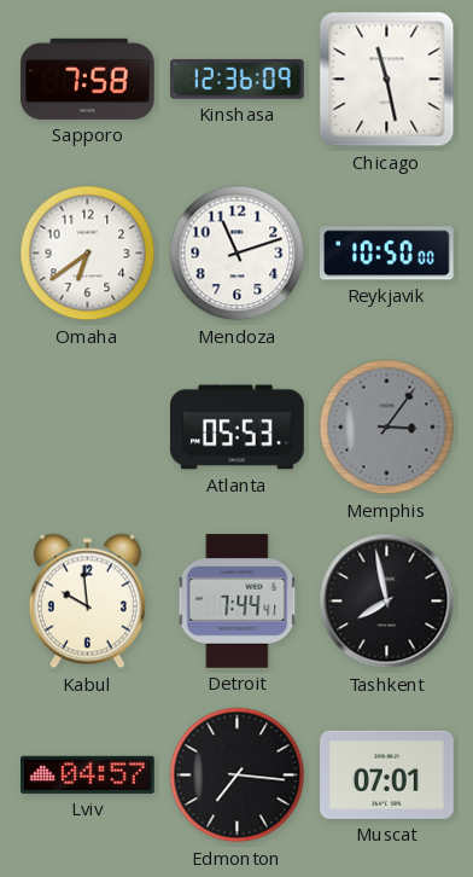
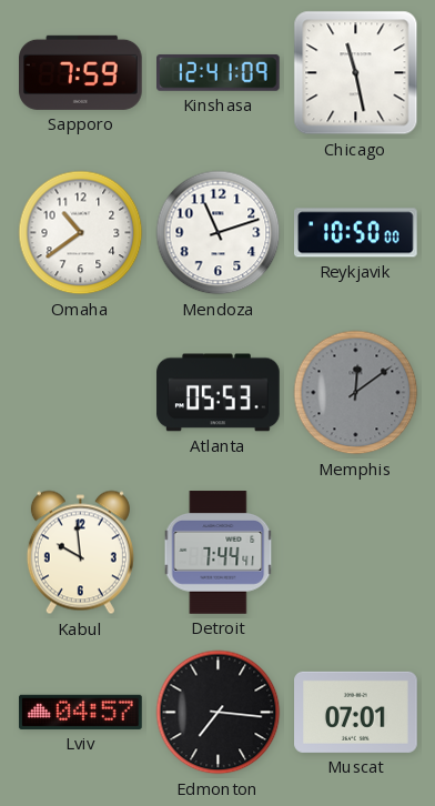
Sapporo: 7:58 -> 7:59
Kinshasa: 12:36 -> 12:41
Omaha: 6:39 -> 10:39
Memphis: 3:06 -> 12:09
Tashkent: 7:58 -> none
